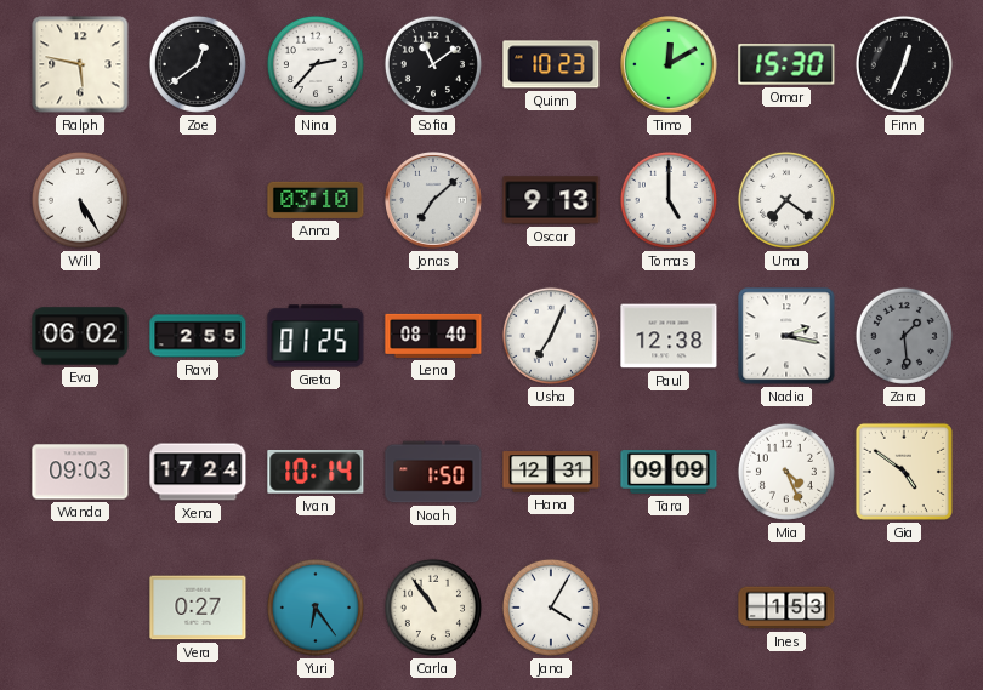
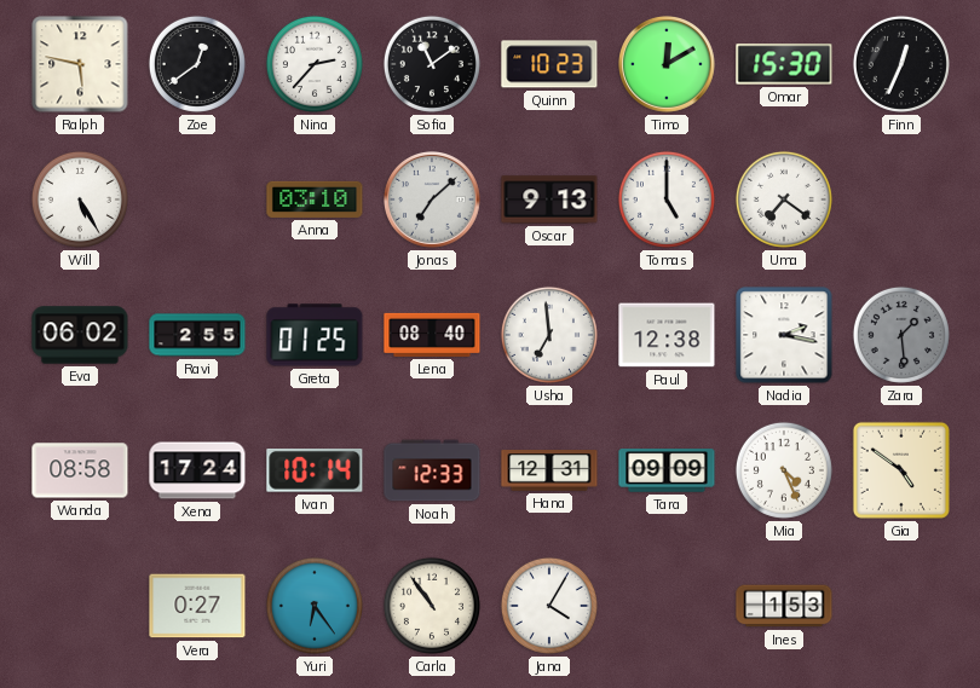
Usha: 7:04 -> 6:59
Wanda: 09:03 -> 08:58
Noah: 1:50 -> 12:33
